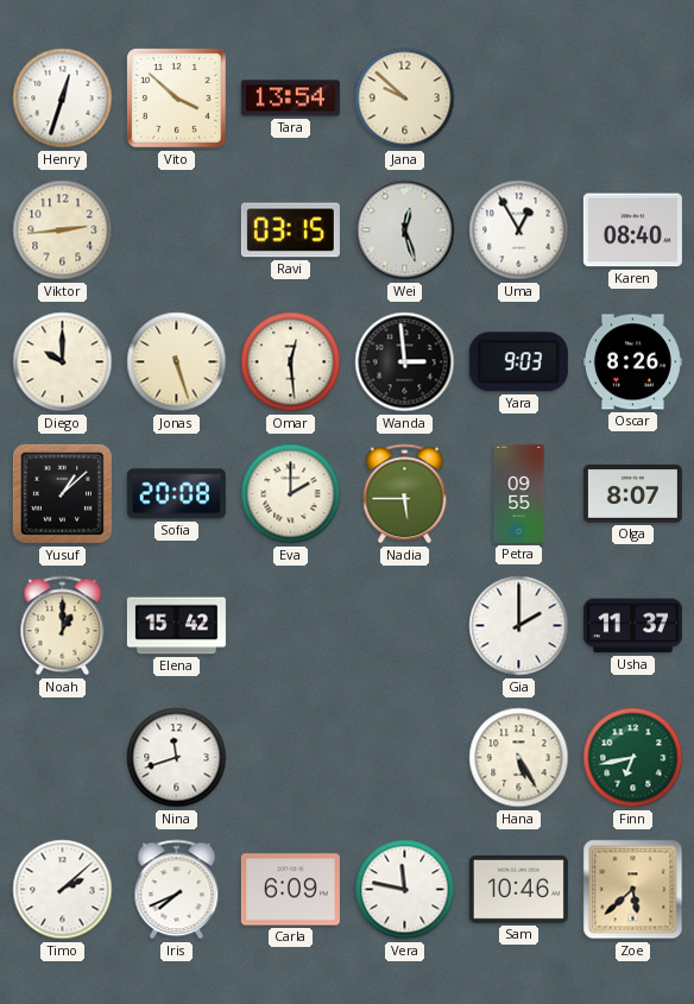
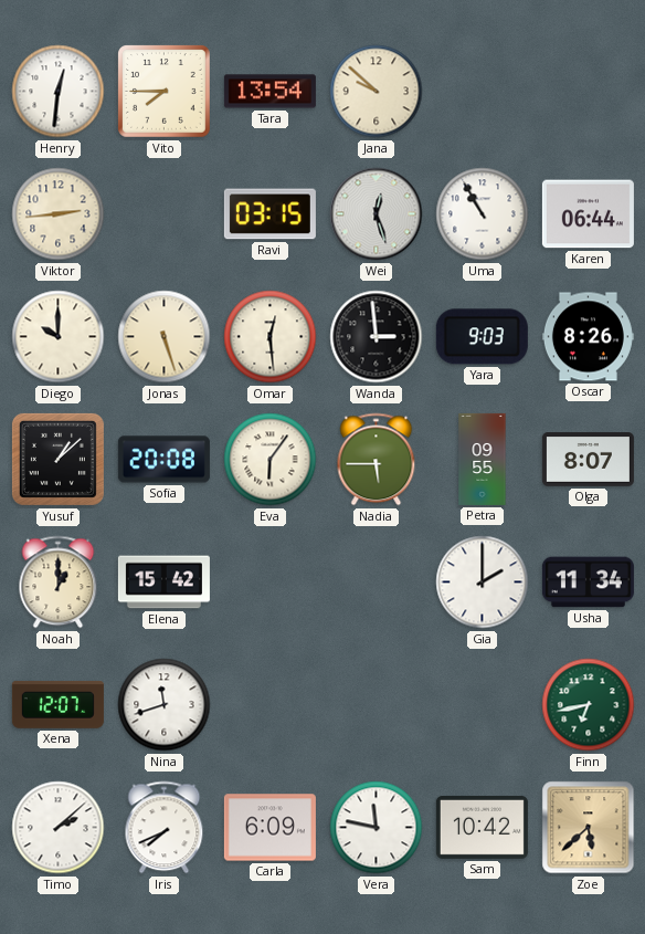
Henry: 12:33 -> 12:31
Vito: 3:52 -> 7:45
Uma: 12:55 -> 10:55
Karen: 08:40 -> 06:44
Eva: 2:00 -> 6:06
Usha: 11:37 -> 11:34
Xena: none -> 12:07
Hana: 5:25 -> none
Sam: 10:46 -> 10:42
